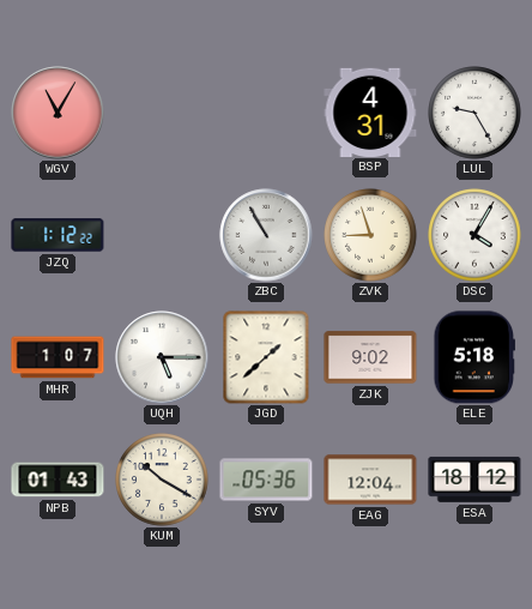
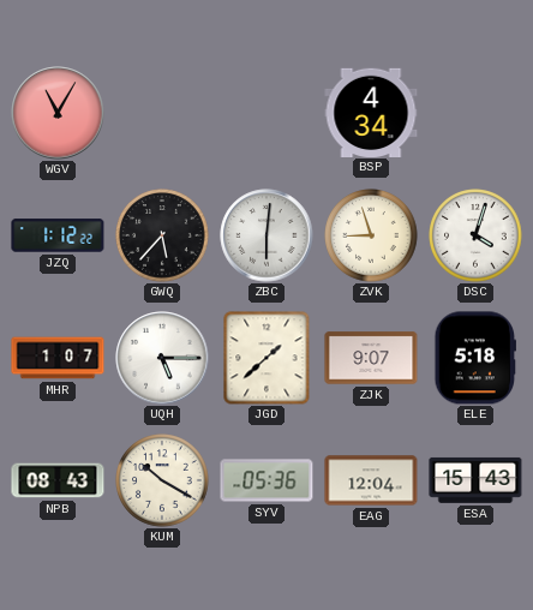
BSP: 4:31 -> 4:34
LUL: 9:25 -> none
GWQ: none -> 5:37
ZBC: 10:55 -> 6:01
DSC: 4:05 -> 4:03
ZJK: 9:02 -> 9:07
NPB: 01:43 -> 08:43
ESA: 18:12 -> 15:43
